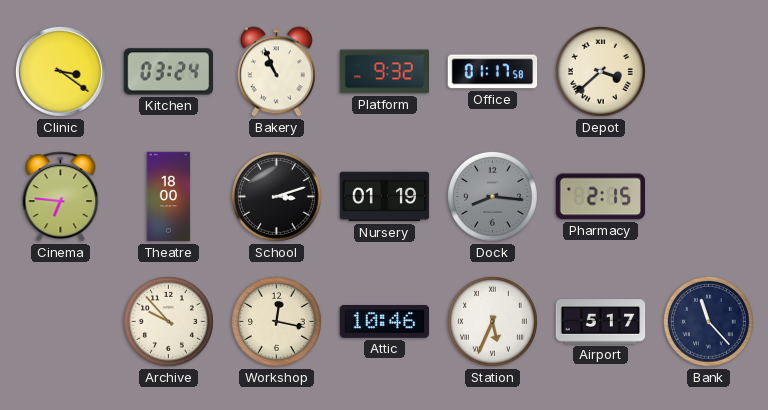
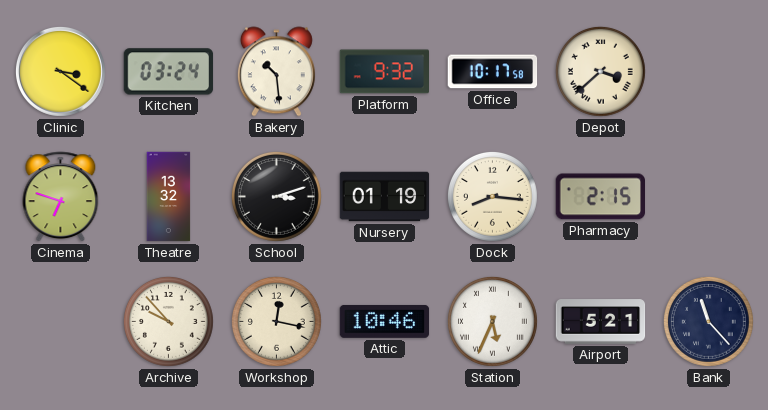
Bakery: 10:56 -> 10:29
Office: 01:17 -> 10:17
Cinema: 6:46 -> 6:48
Theatre: 18:00 -> 13:32
Dock dial: grey -> cream
Airport: 5:17 -> 5:21
